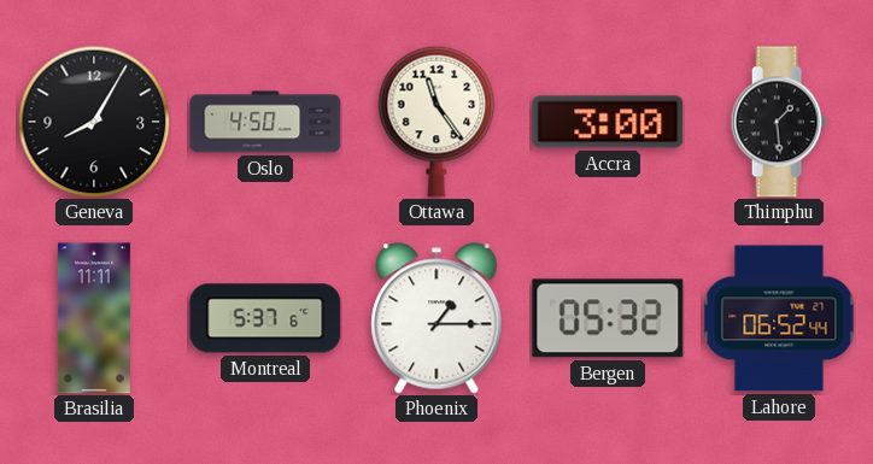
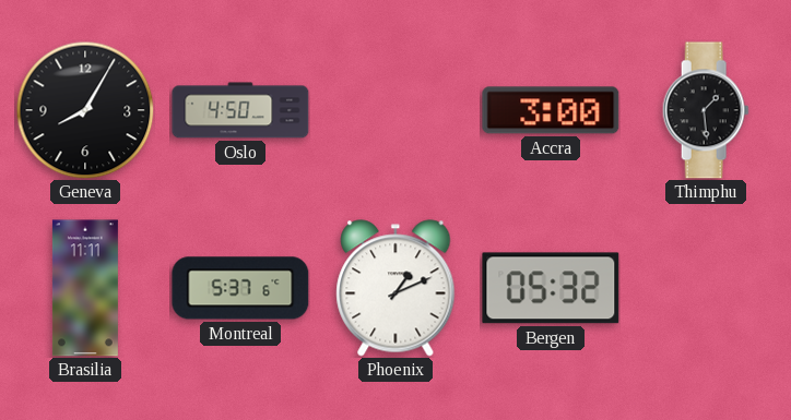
Ottawa: 11:24 -> none
Phoenix: 1:15 -> 1:11
Lahore: 06:52 -> none
